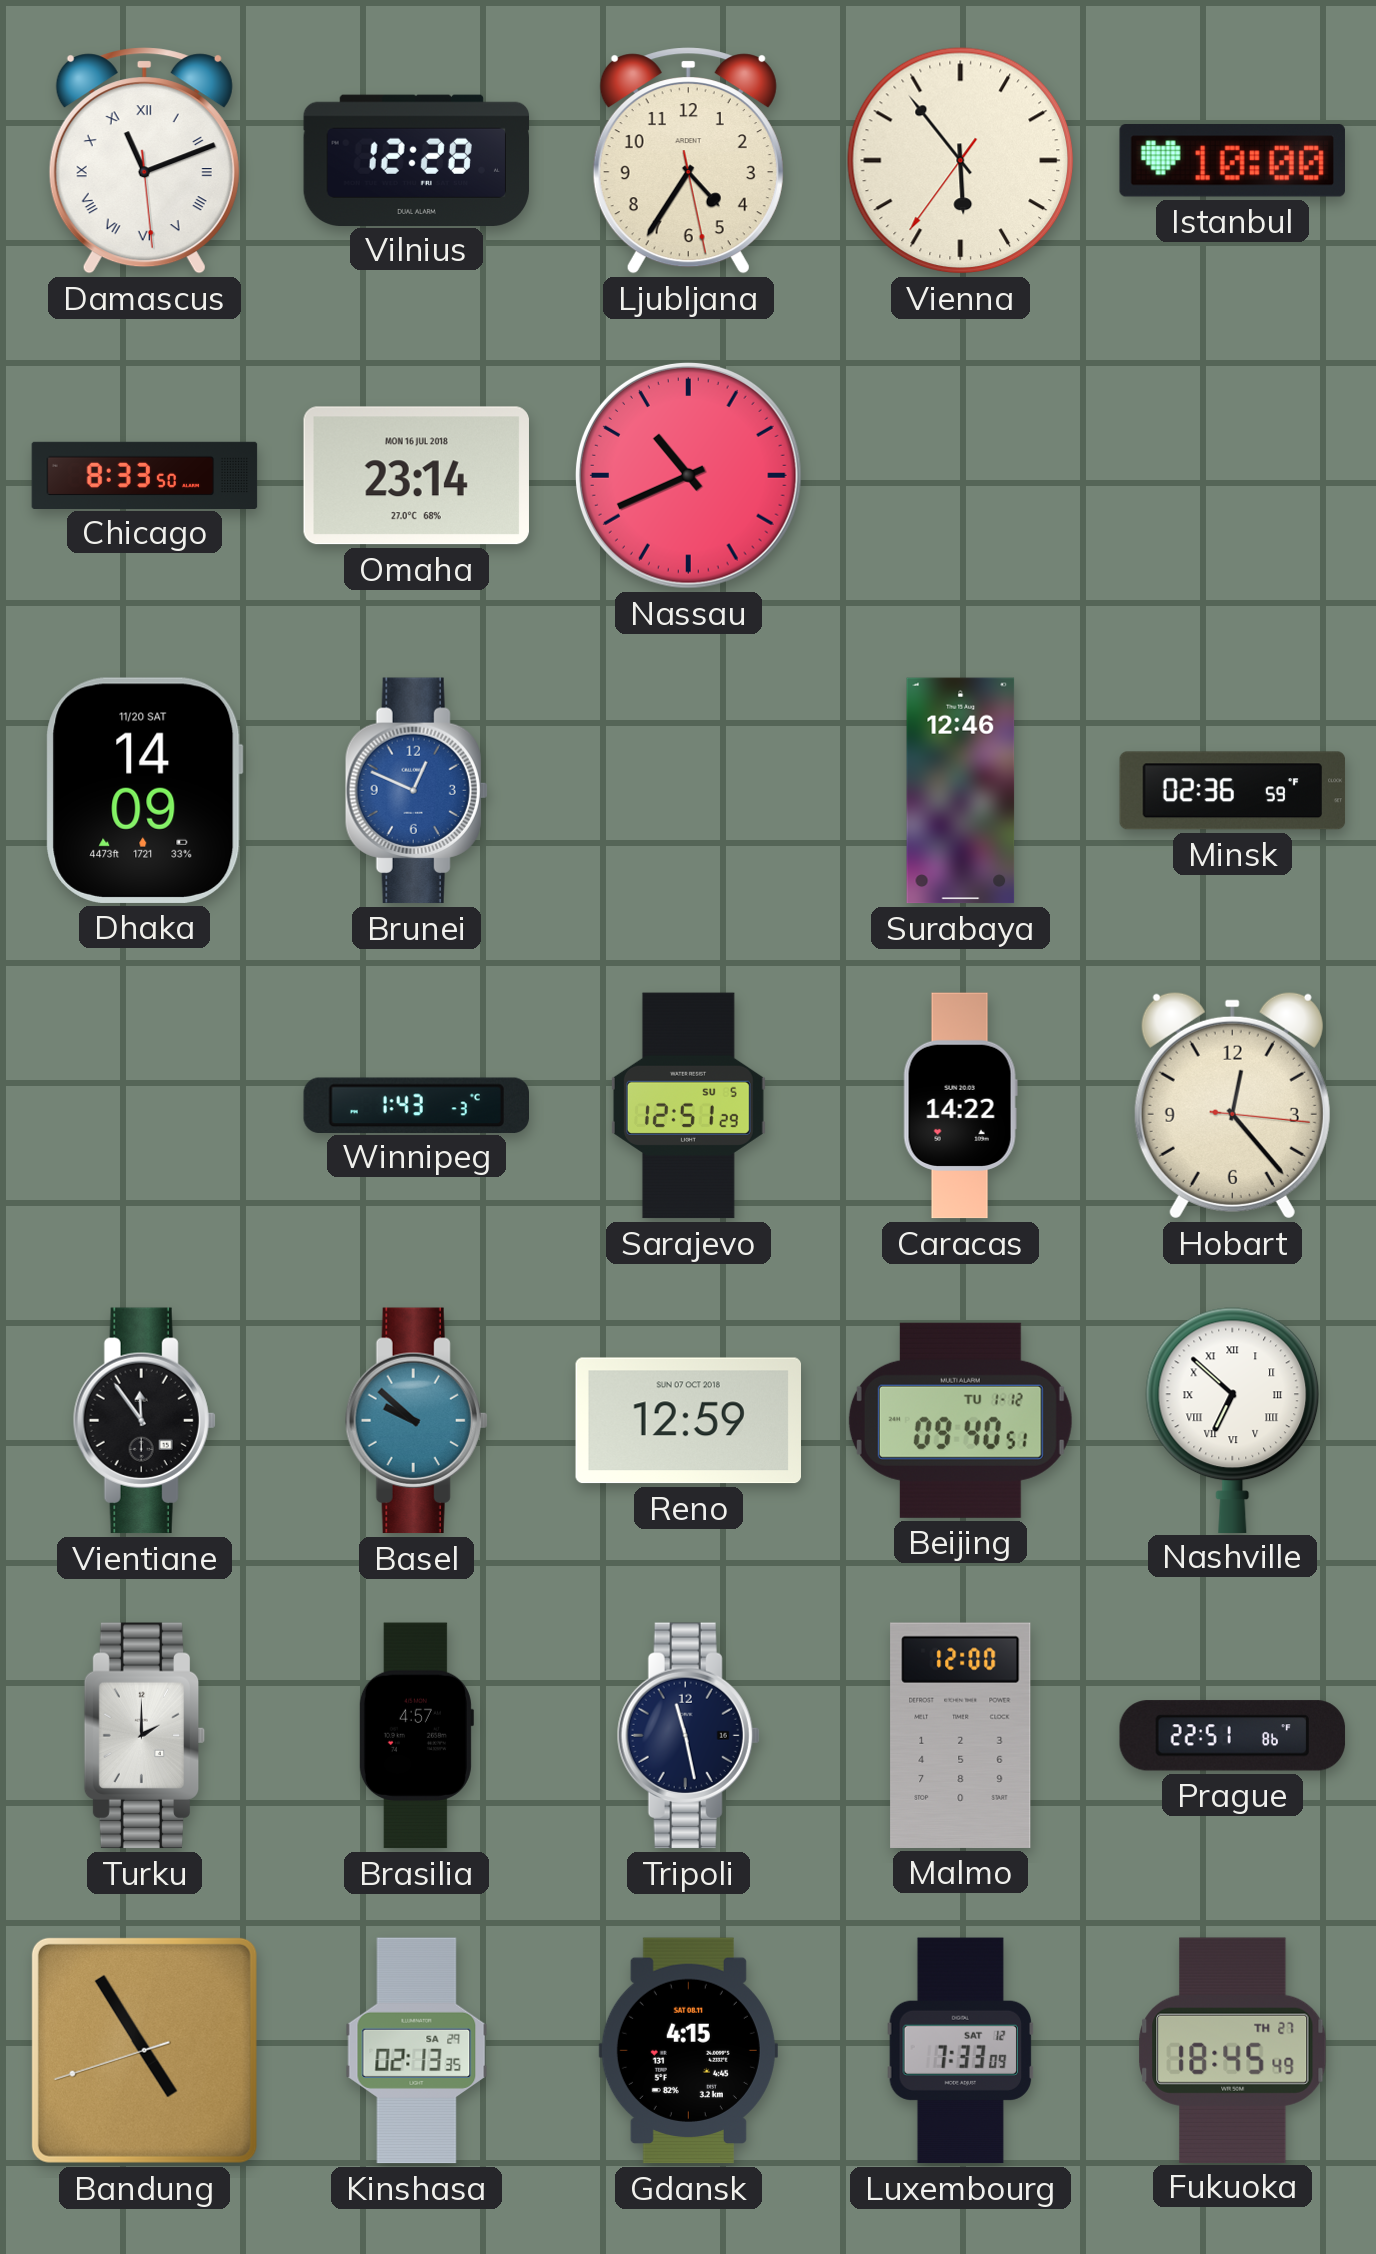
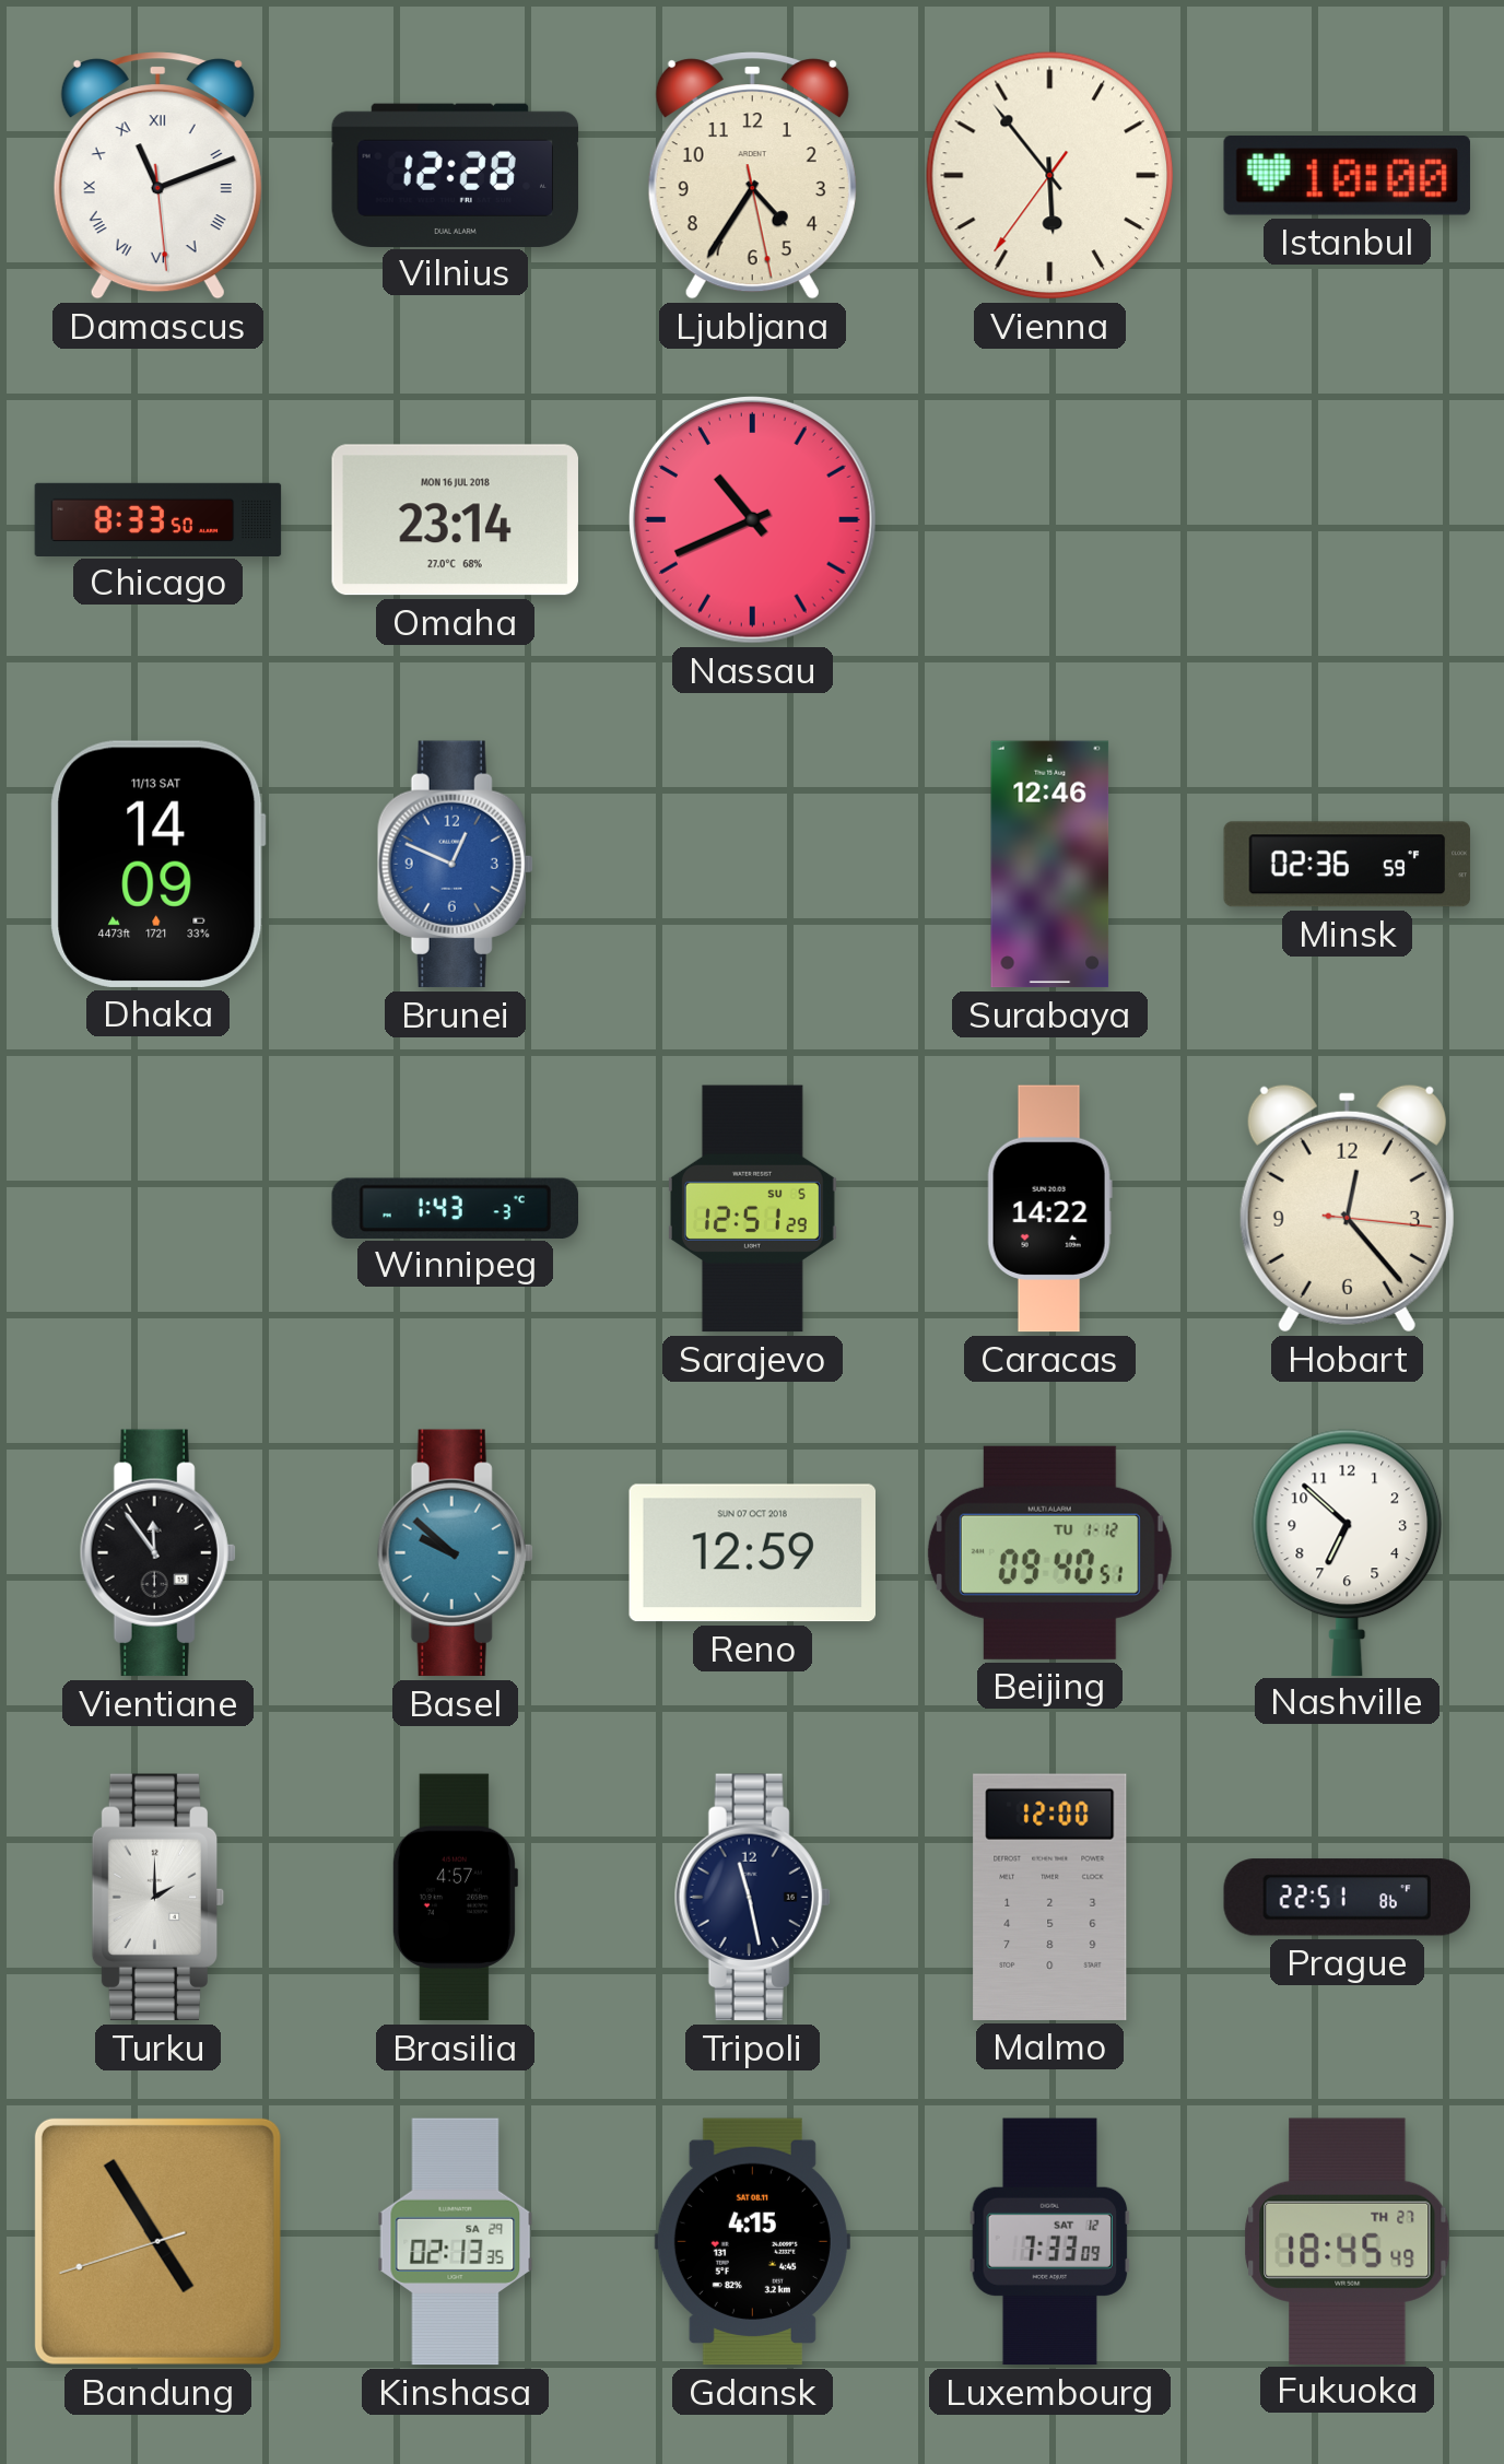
Dhaka date: 11/20 SAT -> 11/13 SAT
Nashville numerals: Roman -> Arabic
